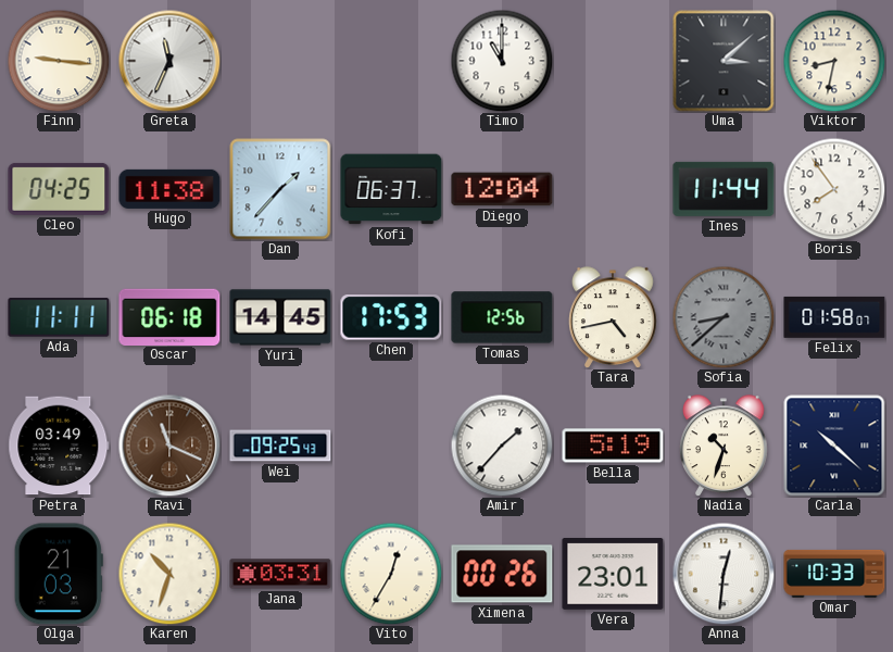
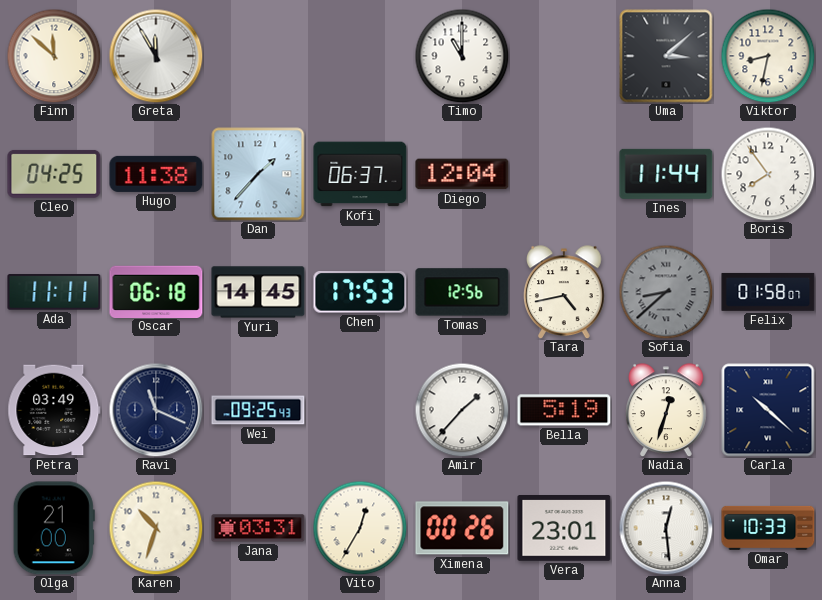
Finn: 9:16 -> 11:52
Greta: 11:34 -> 11:55
Ravi dial: brown -> navy
Nadia: 10:33 -> 12:33
Olga: 21:03 -> 21:00
Anna: 12:31 -> 12:29
